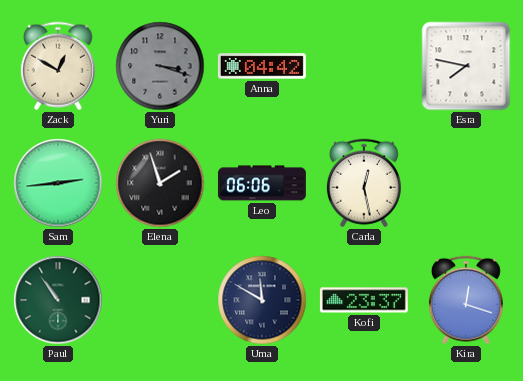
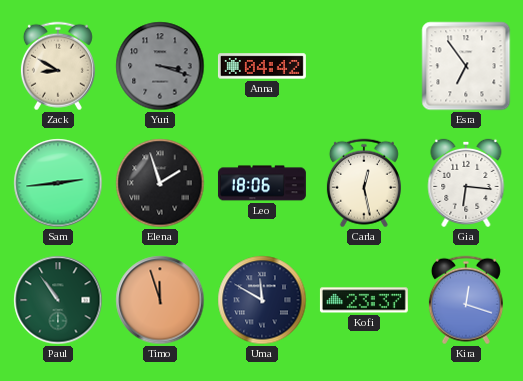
Zack: 12:50 -> 8:50
Esra: 7:47 -> 6:54
Leo: 06:06 -> 18:06
Gia: none -> 6:16
Timo: none -> 11:57
